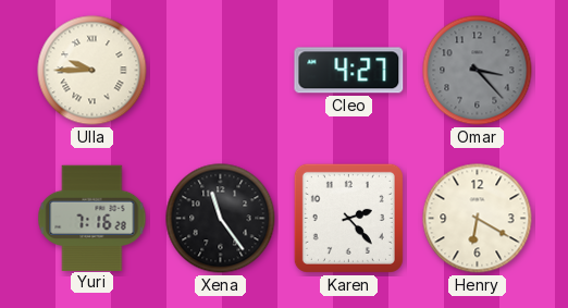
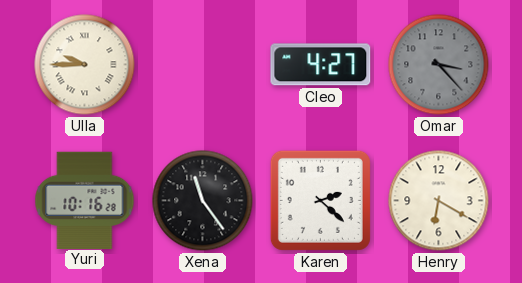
Yuri: 7:16 -> 10:16
Karen: 2:23 -> 2:22
